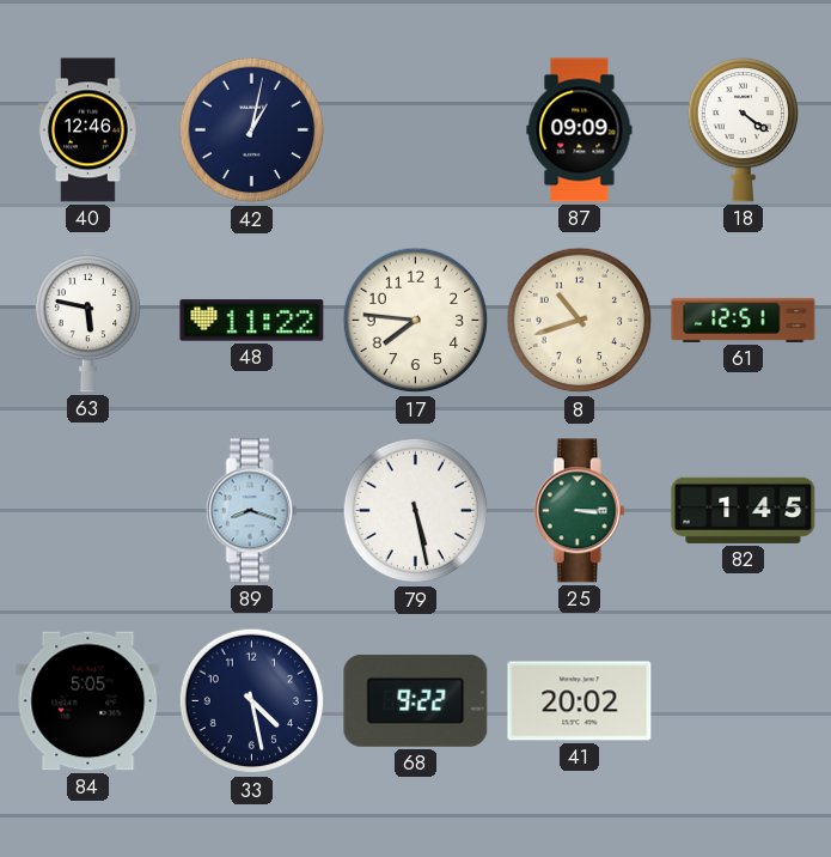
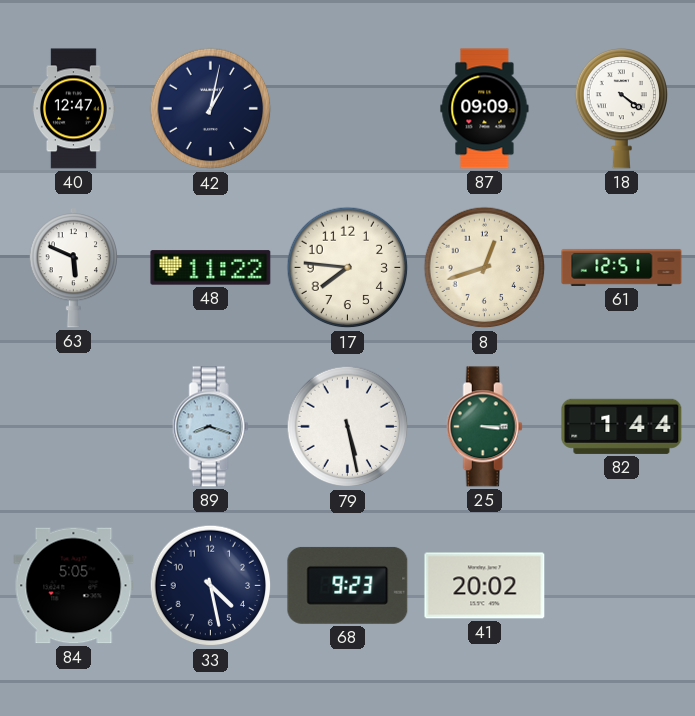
40: 12:46 -> 12:47
63: 5:47 -> 5:49
8: 10:42 -> 12:42
82: 1:45 -> 1:44
68: 9:22 -> 9:23
